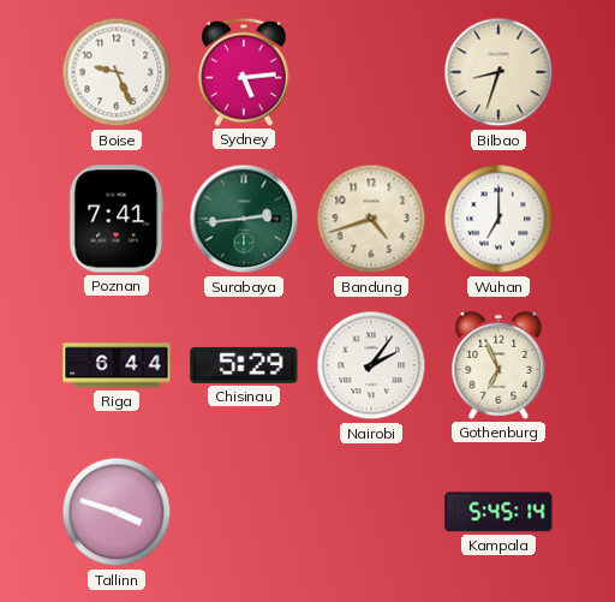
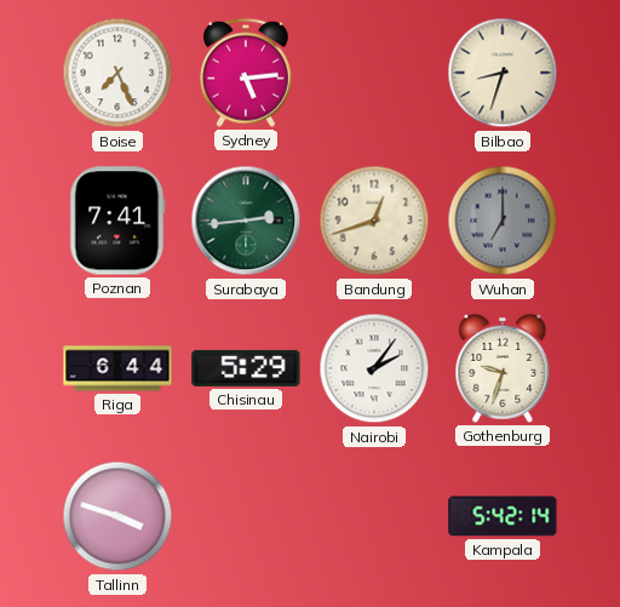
Boise: 9:26 -> 7:26
Bandung: 4:42 -> 12:42
Wuhan dial: white -> grey
Gothenburg: 6:56 -> 9:33
Kampala: 5:45 -> 5:42
